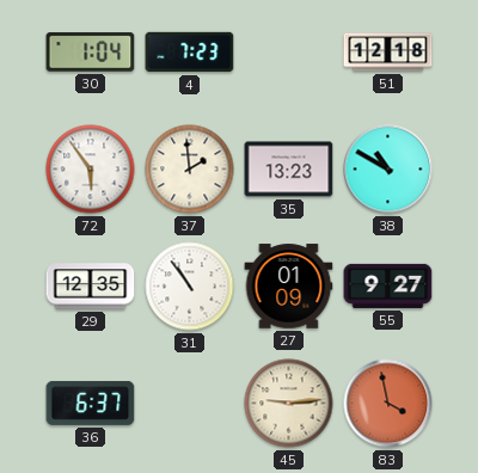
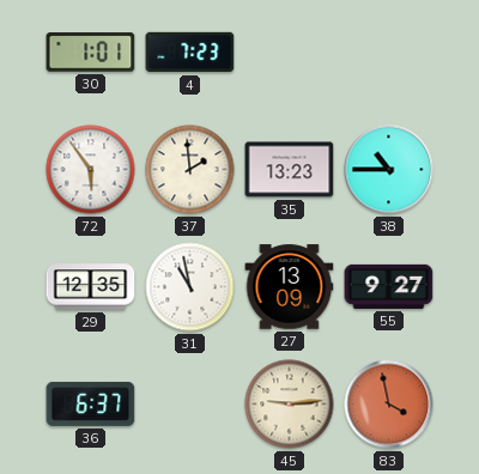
30: 1:04 -> 1:01
51: 12:18 -> none
38: 10:50 -> 10:45
31: 10:54 -> 10:58
27: 01:09 -> 13:09
